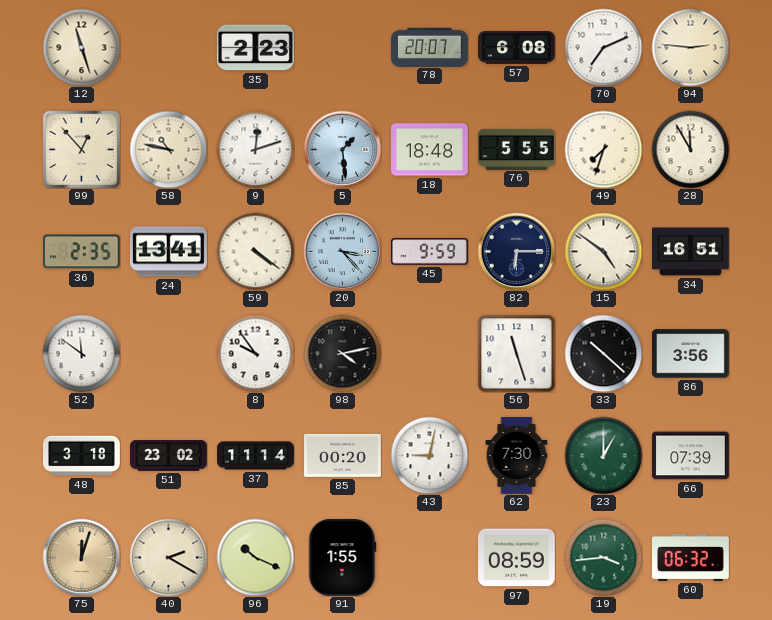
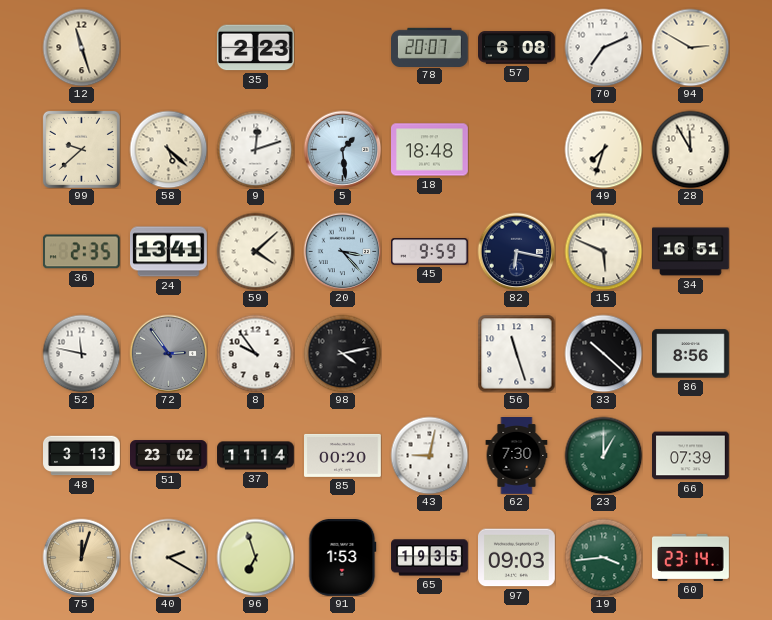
94: 2:46 -> 2:50
99: 12:53 -> 9:38
58: 10:47 -> 5:22
76: 5:55 -> none
59: 4:21 -> 4:08
82: 6:15 -> 6:17
15: 4:51 -> 5:49
52: 11:51 -> 11:47
72: none -> 2:54
86: 3:56 -> 8:56
48: 3:18 -> 3:13
96: 10:19 -> 6:57
91: 1:55 -> 1:53
65: none -> 19:35
97: 08:59 -> 09:03
60: 06:32 -> 23:14
